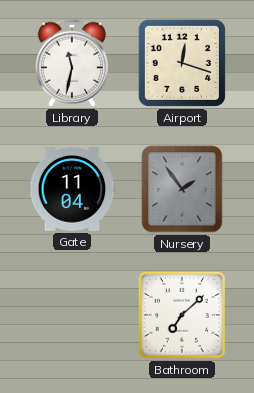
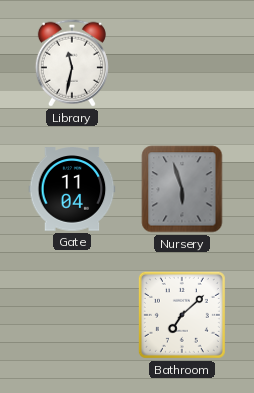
Airport: 12:18 -> none
Nursery: 1:54 -> 5:57
